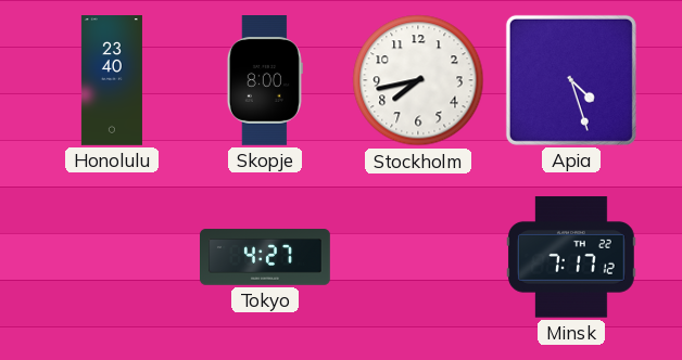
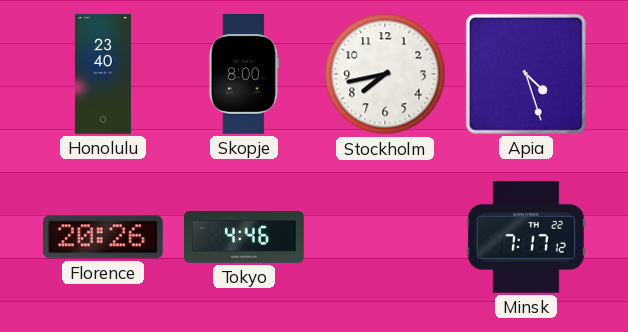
Florence: none -> 20:26
Tokyo: 4:27 -> 4:46
